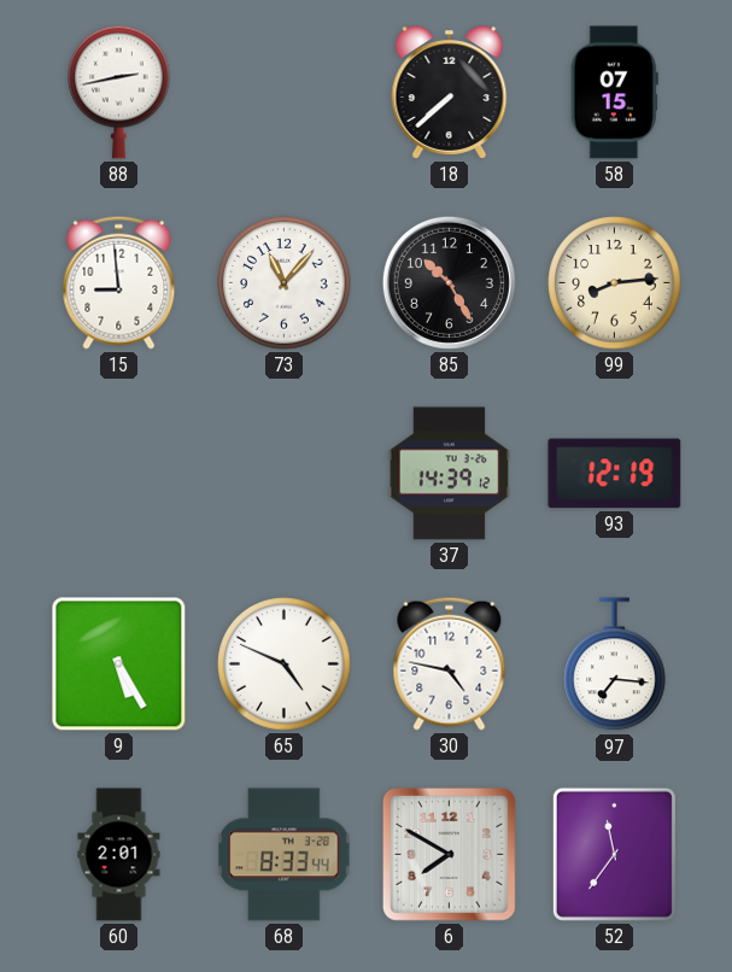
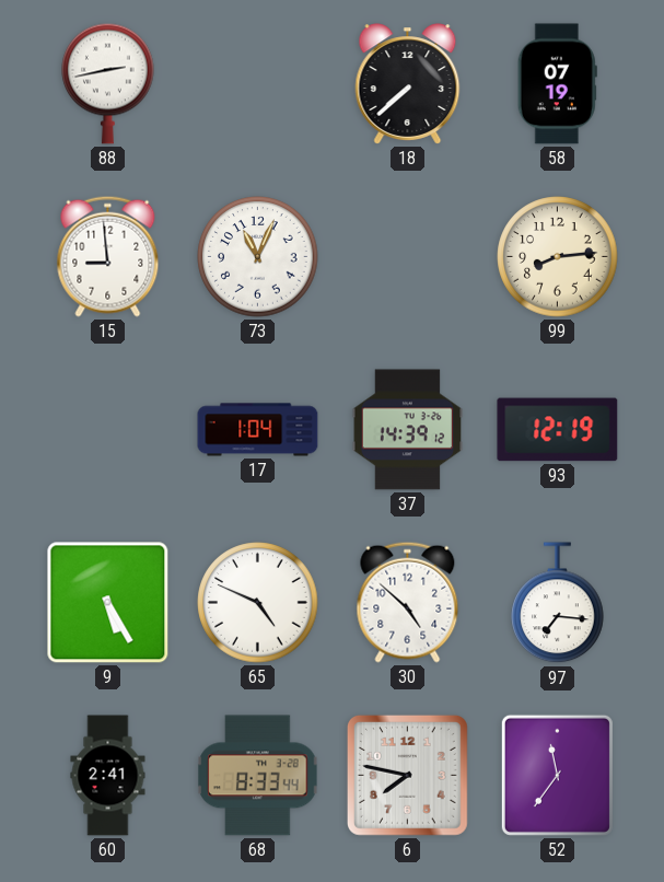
58: 07:15 -> 07:19
73: 11:07 -> 11:04
85: 10:25 -> none
17: none -> 1:04
30: 4:47 -> 4:52
60: 2:01 -> 2:41
6: 7:50 -> 7:47
